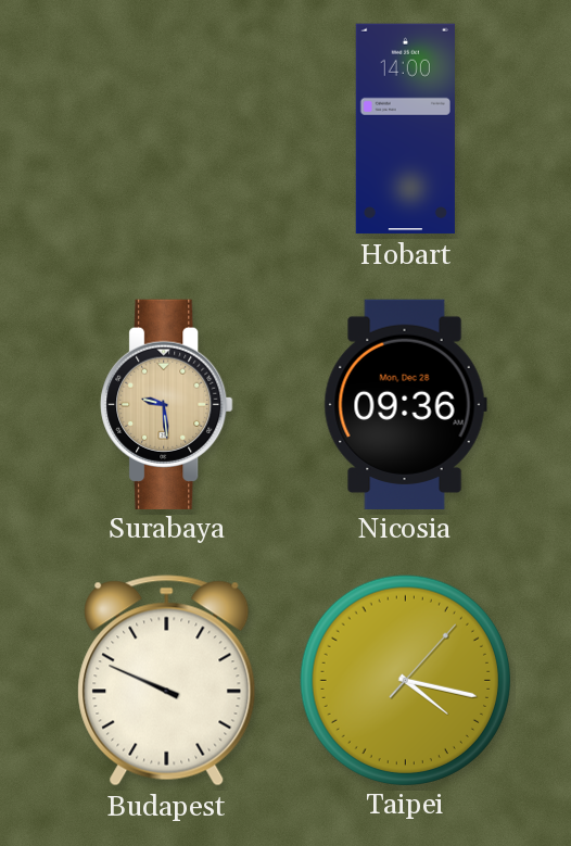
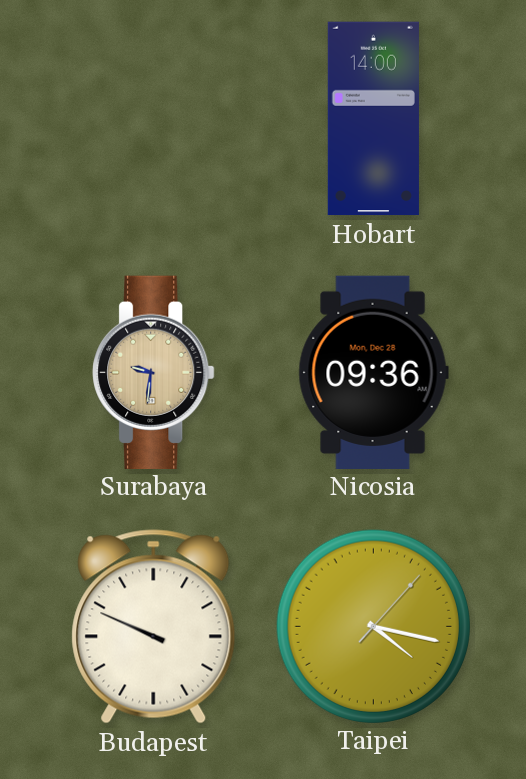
Surabaya: 9:29 -> 9:31
